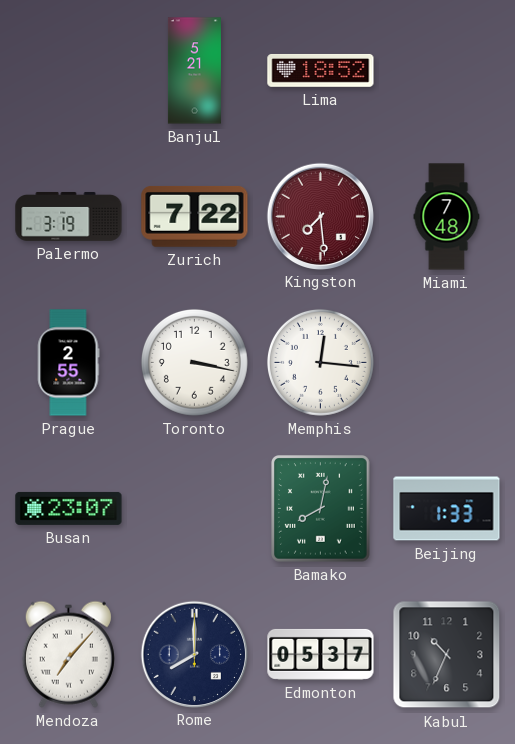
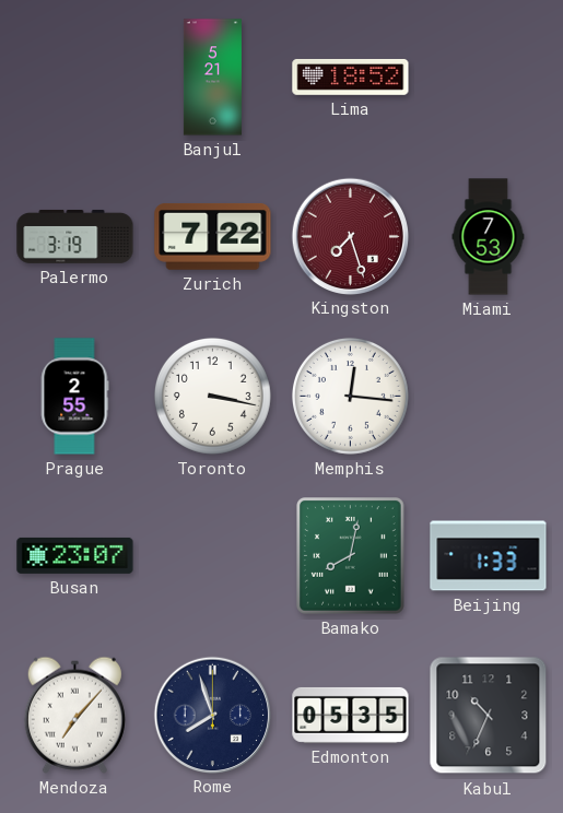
Kingston: 7:29 -> 7:27
Miami: 7:48 -> 7:53
Rome: 8:00 -> 7:57
Edmonton: 05:37 -> 05:35
